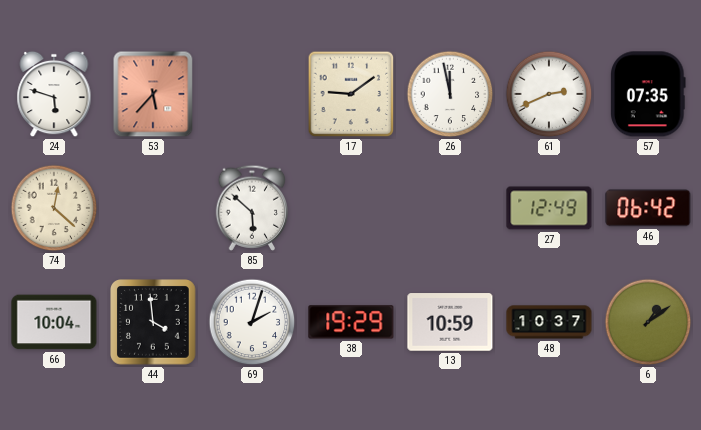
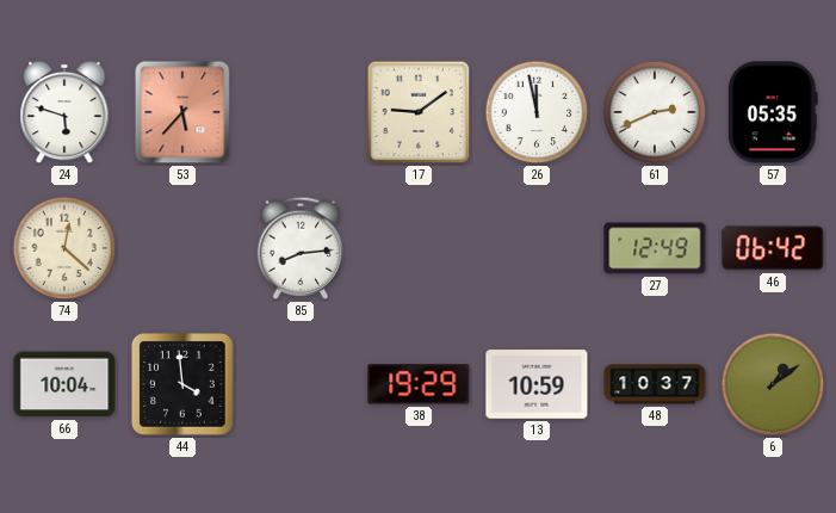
57: 07:35 -> 05:35
85: 5:52 -> 8:14
69: 2:03 -> none
